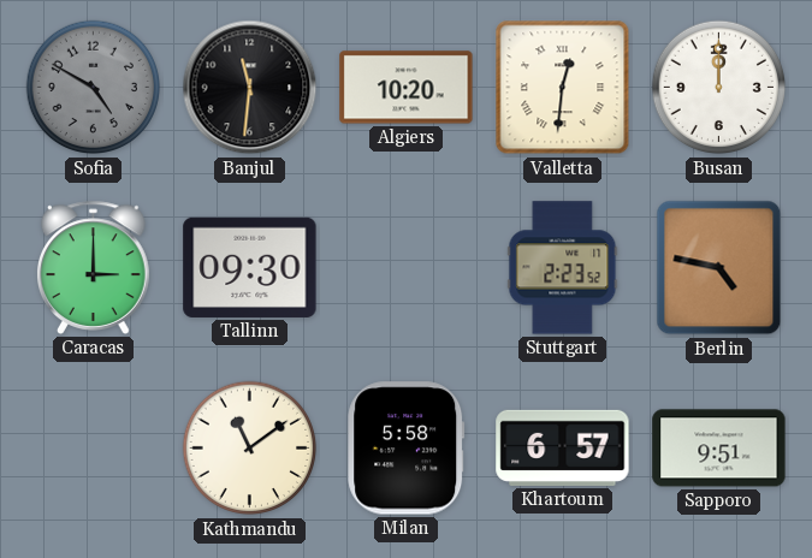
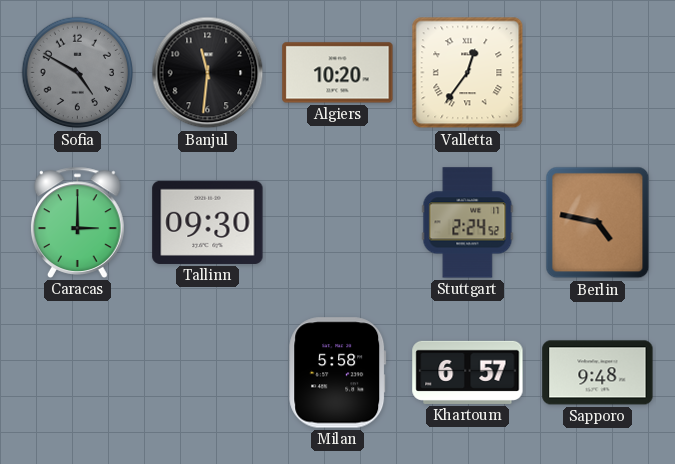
Valletta: 12:31 -> 12:36
Busan: 12:00 -> none
Stuttgart: 2:23 -> 2:24
Kathmandu: 11:09 -> none
Sapporo: 9:51 -> 9:48
